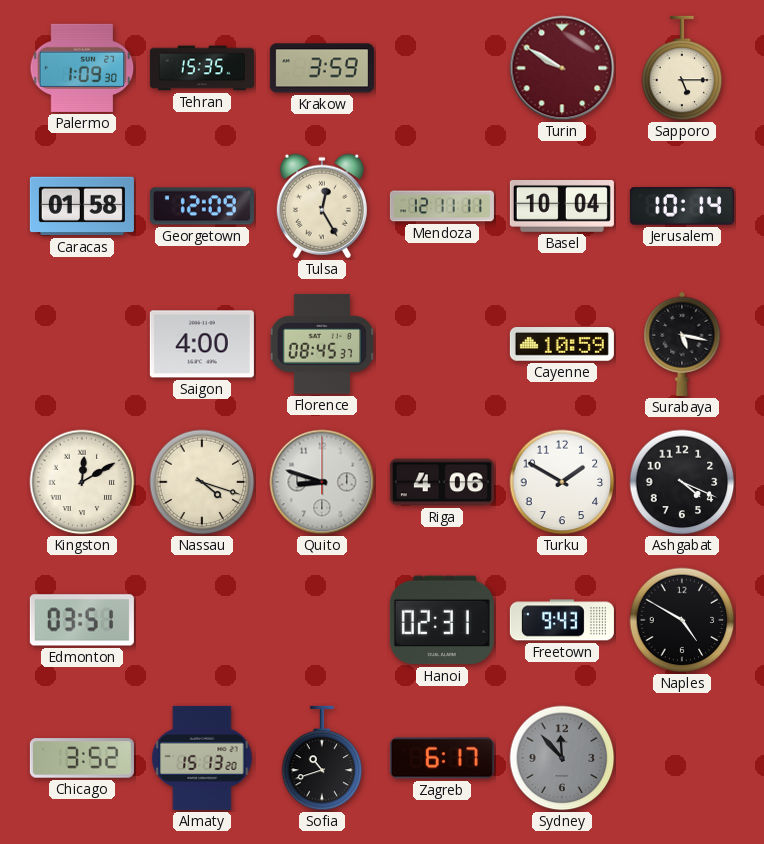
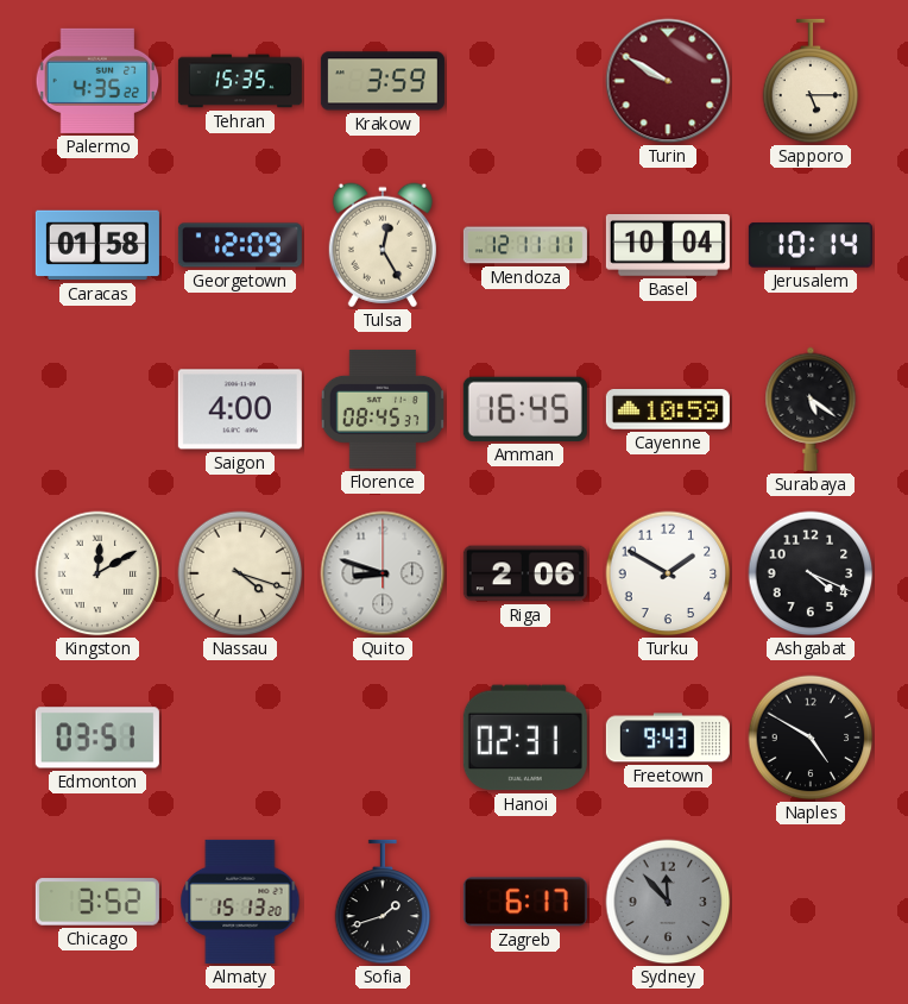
Palermo: 1:09 -> 4:35
Amman: none -> 16:45
Surabaya: 5:17 -> 5:21
Riga: 4:06 -> 2:06
Sofia: 10:42 -> 1:42
